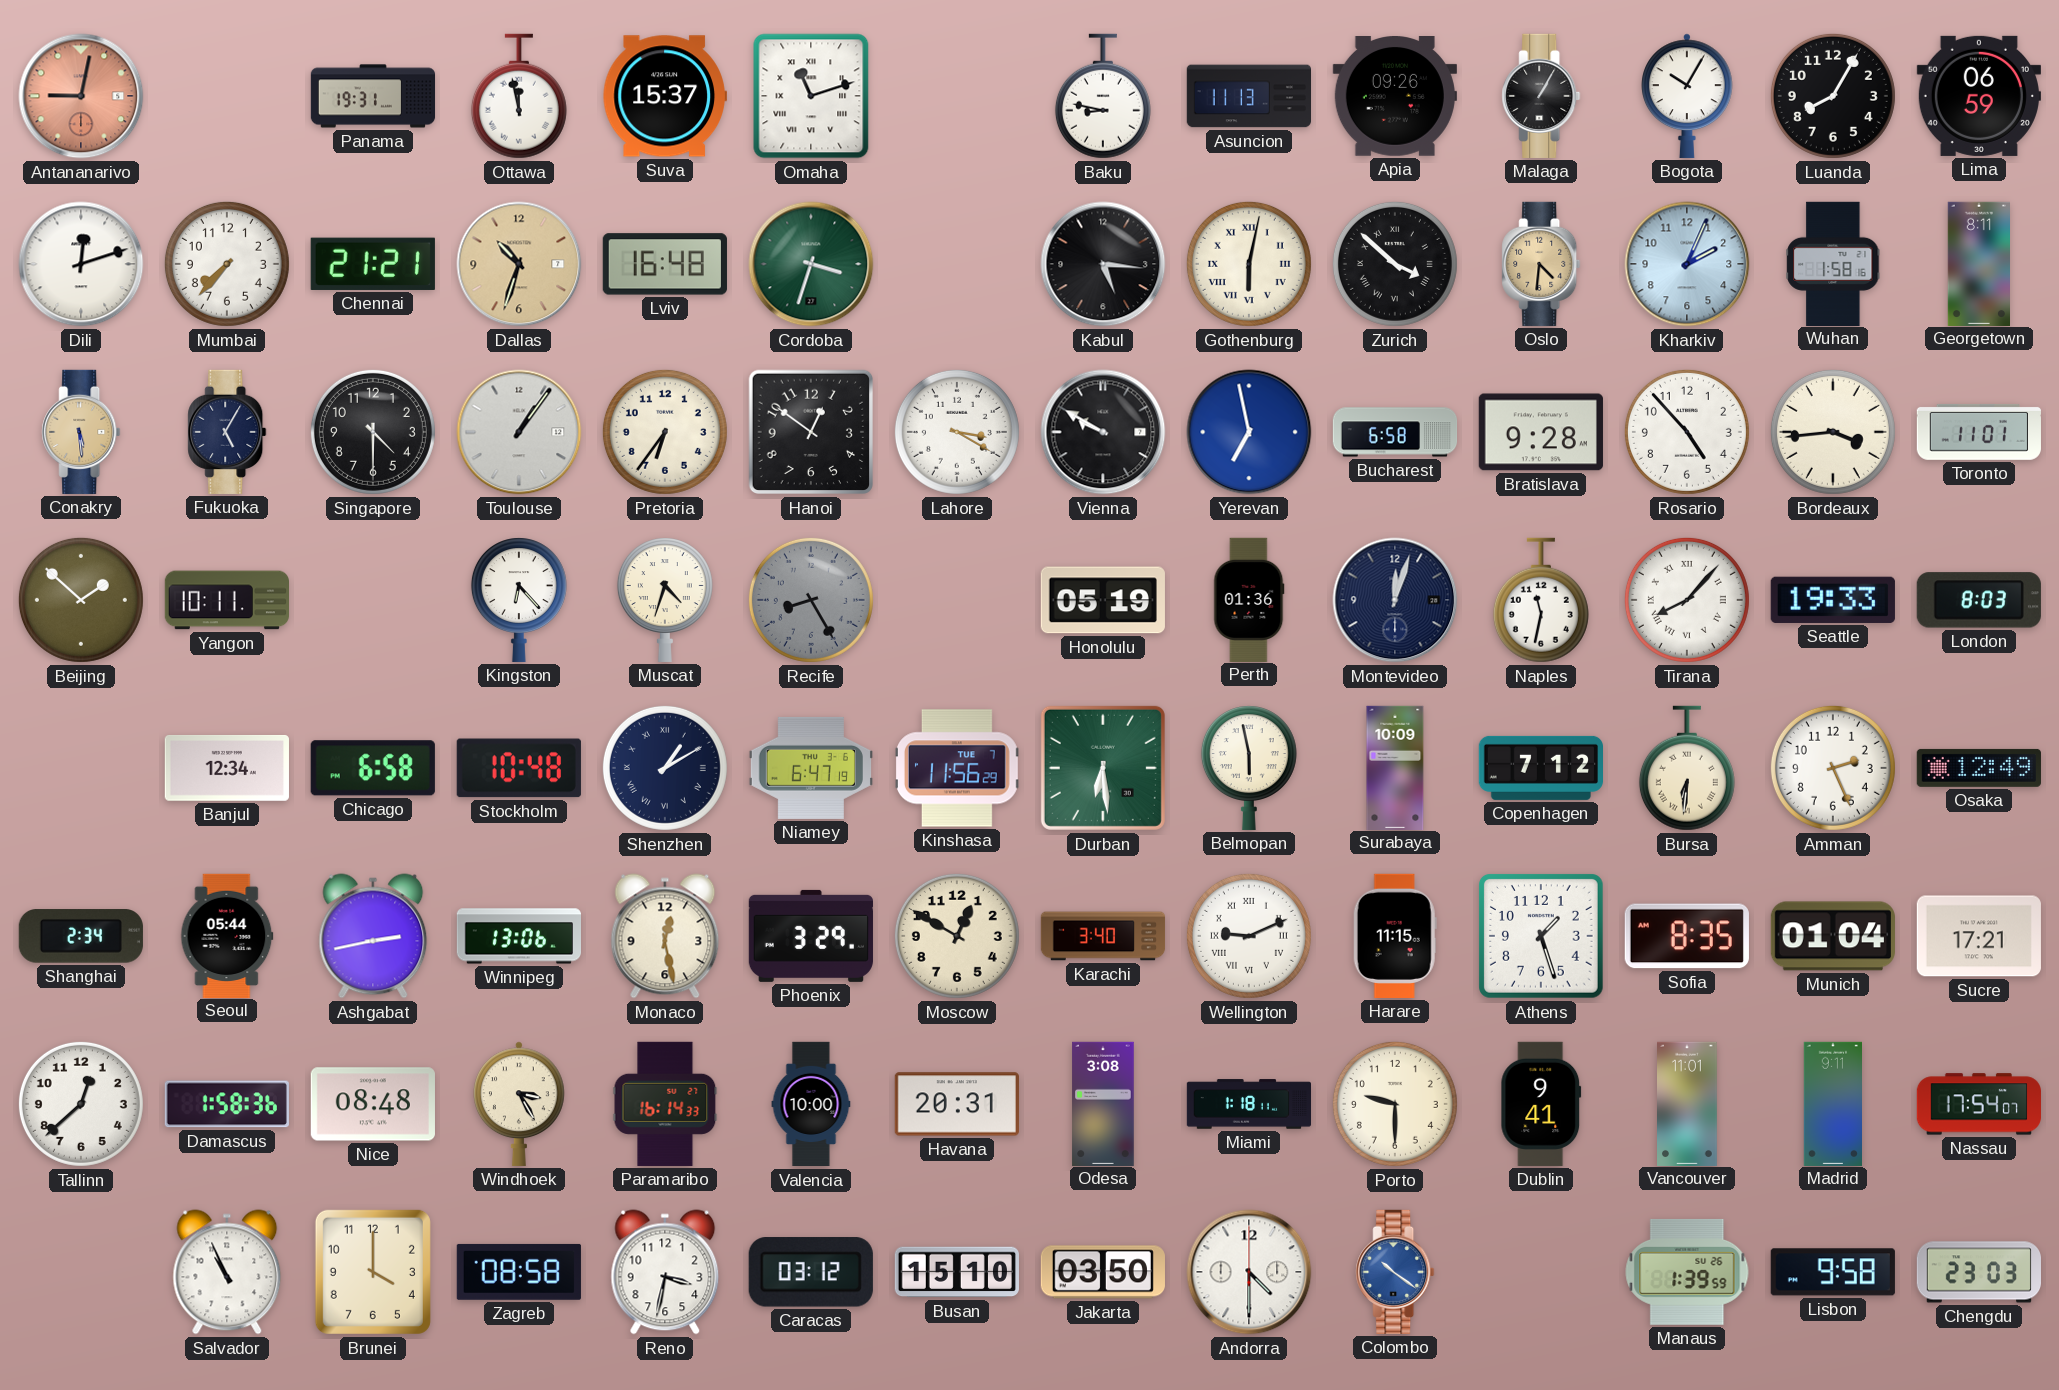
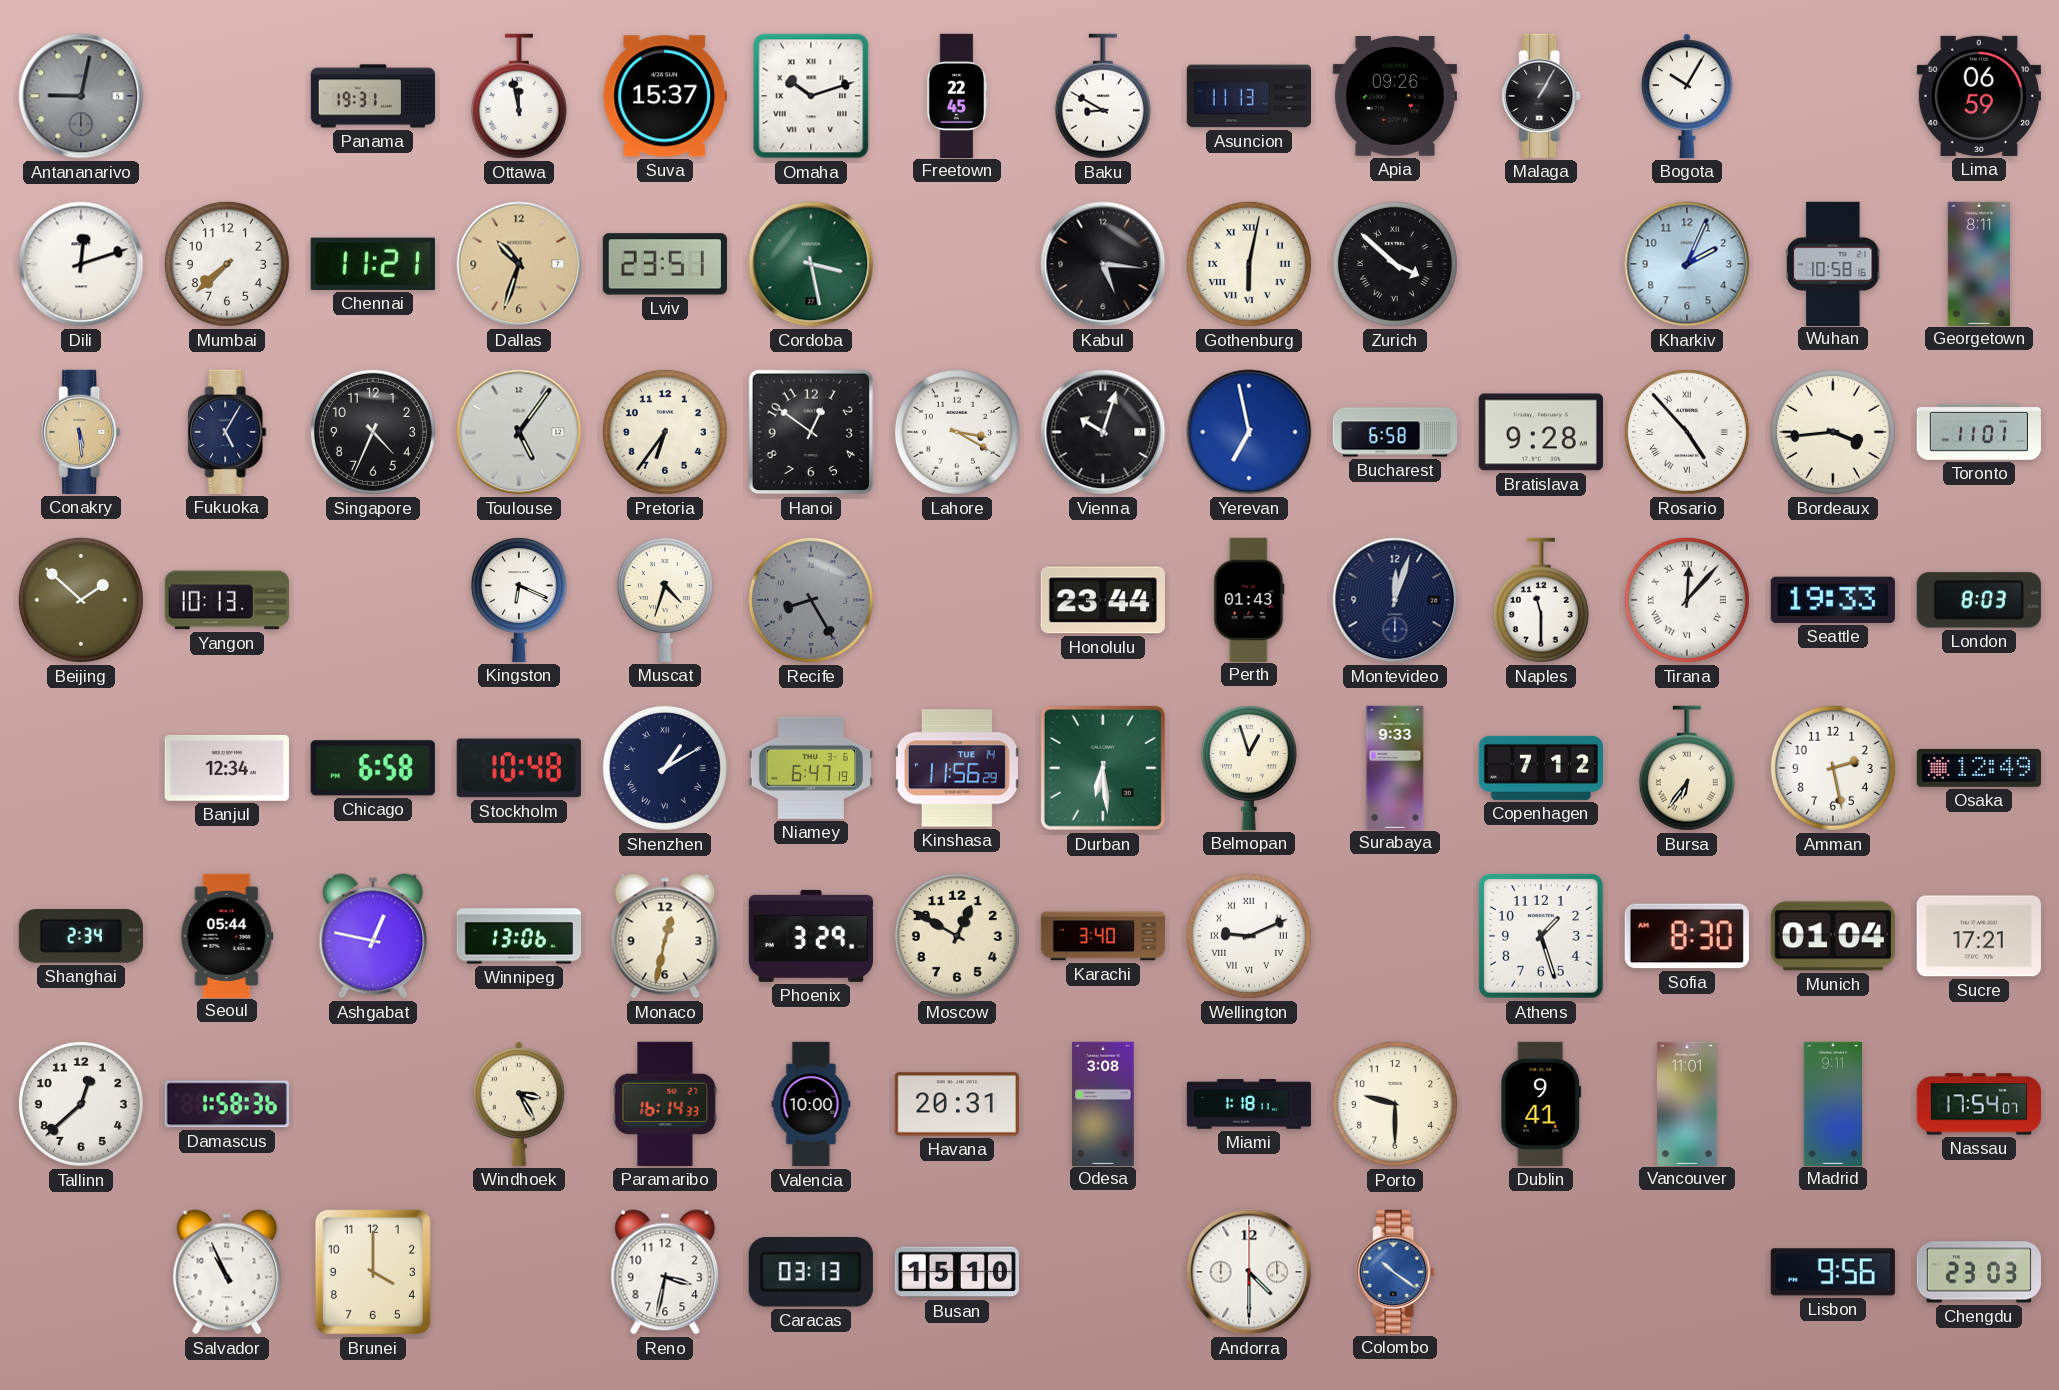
Antananarivo dial: salmon -> grey
Omaha: 11:12 -> 10:12
Freetown: none -> 22:45
Baku: 8:47 -> 8:50
Luanda: 8:05 -> none
Mumbai: 7:37 -> 7:38
Chennai: 21:21 -> 11:21
Lviv: 16:48 -> 23:51
Cordoba: 3:33 -> 3:28
Oslo: 4:31 -> none
Wuhan: 1:58 -> 10:58
Singapore: 4:30 -> 4:34
Toulouse: 1:06 -> 5:06
Vienna: 9:50 -> 10:03
Rosario numerals: Arabic -> Roman
Yangon: 10:11 -> 10:13
Kingston: 6:23 -> 6:19
Honolulu: 05:19 -> 23:44
Perth: 01:36 -> 01:43
Naples: 11:32 -> 11:30
Tirana: 8:07 -> 12:07
Kinshasa date: TUE 7 -> TUE 14
Belmopan: 5:58 -> 12:57
Surabaya: 10:09 -> 9:33
Bursa: 6:31 -> 6:36
Amman: 2:26 -> 2:28
Ashgabat: 2:43 -> 12:47
Monaco: 12:28 -> 12:32
Harare: 11:15 -> none
Sofia: 8:35 -> 8:30
Nice: 08:48 -> none
Zagreb: 08:58 -> none
Caracas: 03:12 -> 03:13
Jakarta: 03:50 -> none
Manaus: 1:39 -> none
Lisbon: 9:58 -> 9:56
